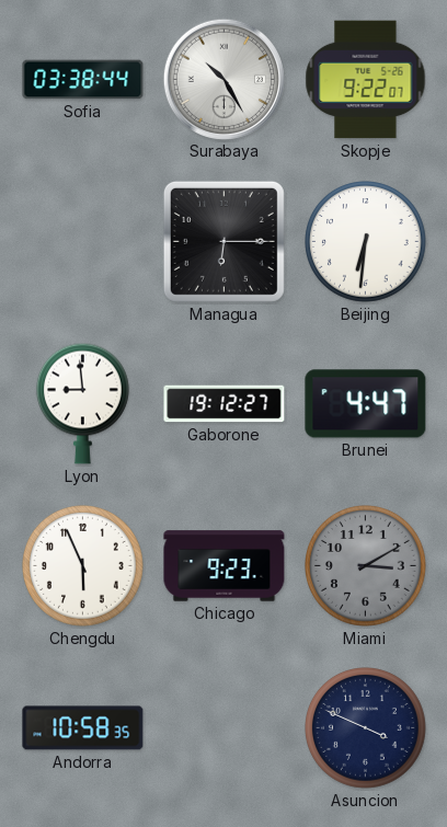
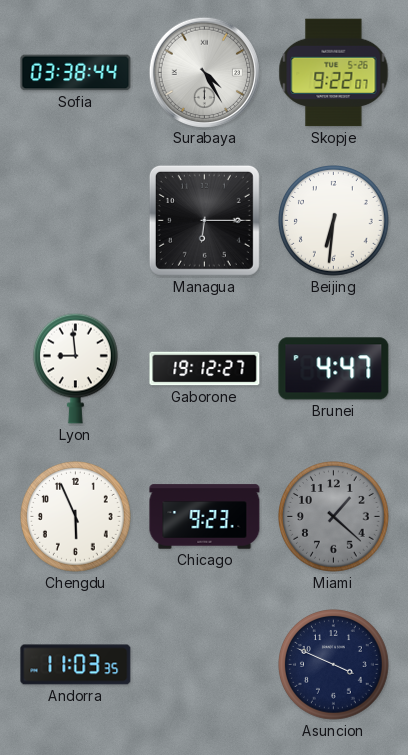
Surabaya: 10:25 -> 4:25
Miami: 3:10 -> 1:22
Andorra: 10:58 -> 11:03
